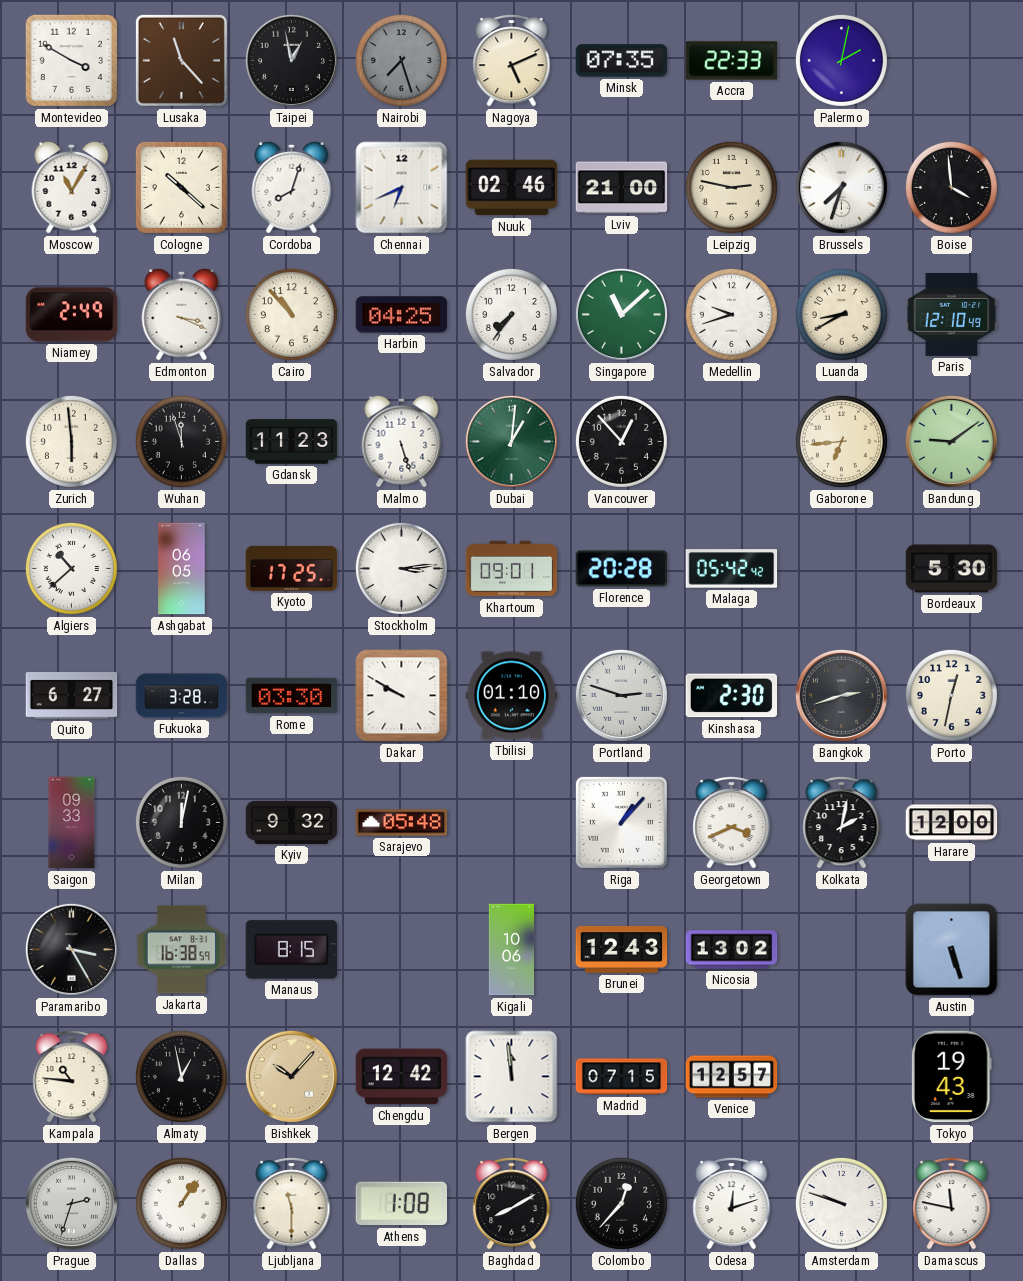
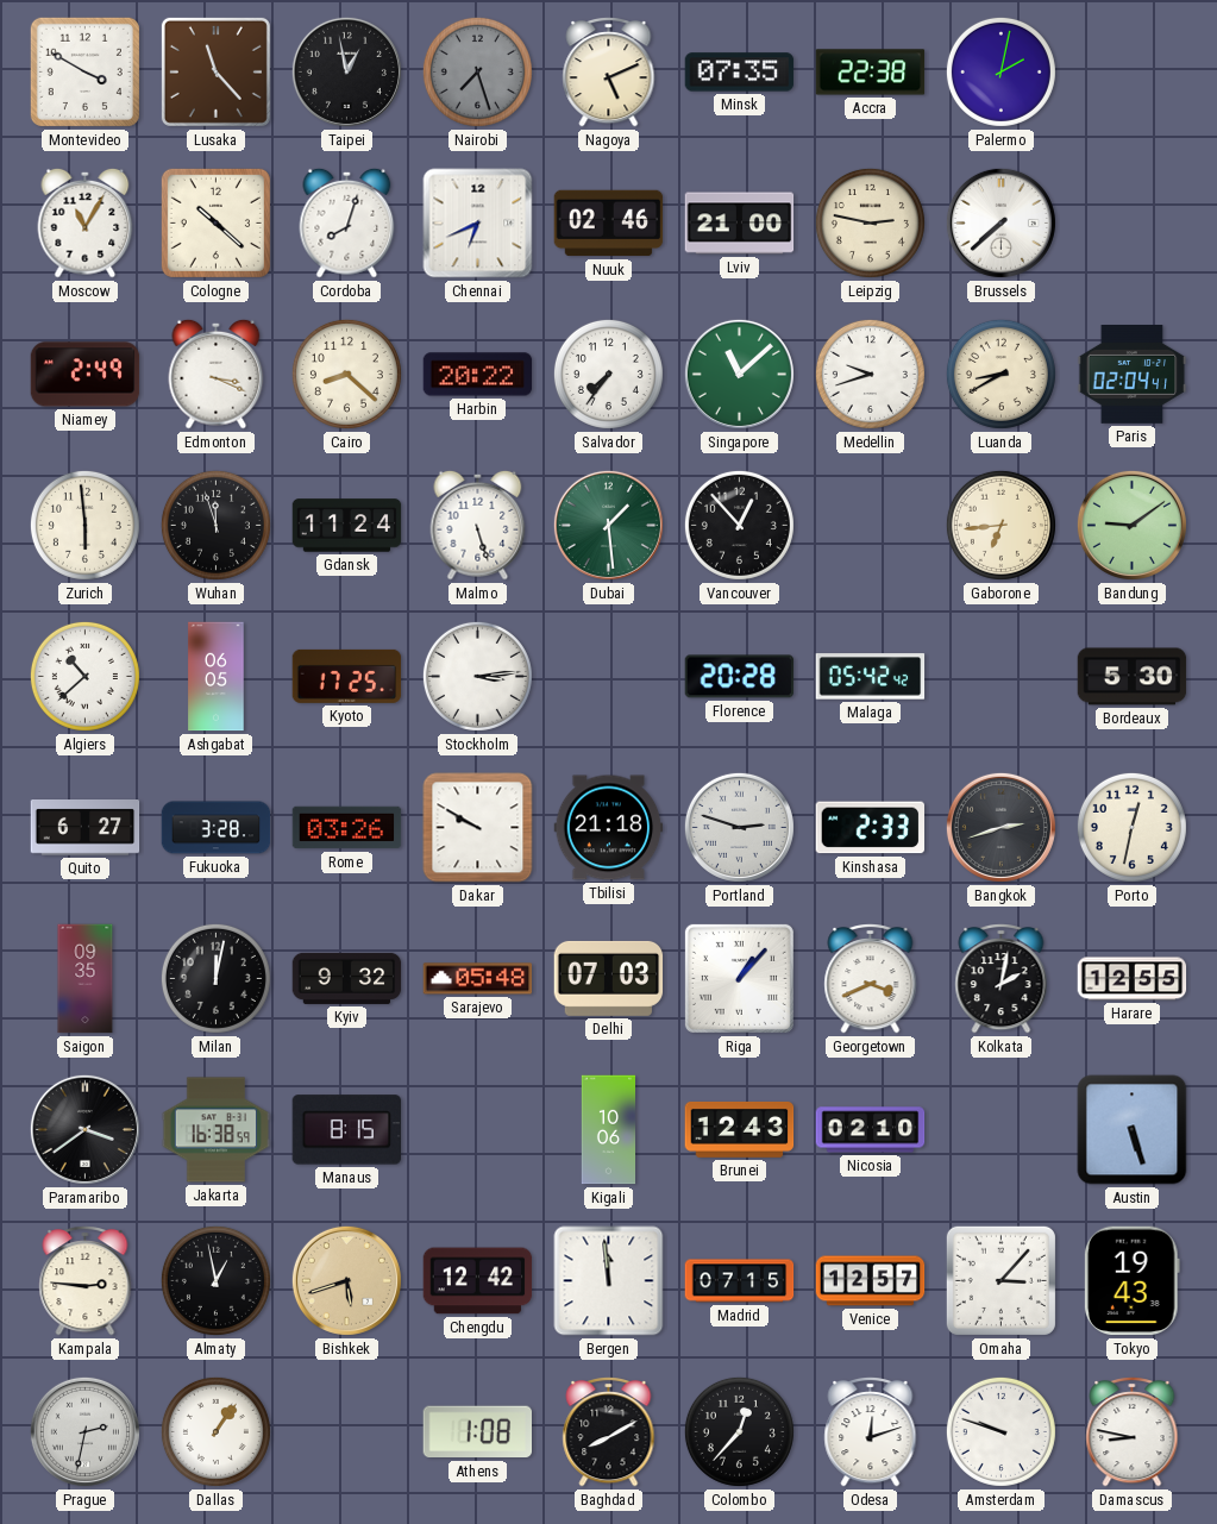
Accra: 22:33 -> 22:38
Brussels: 7:33 -> 7:38
Boise: 3:59 -> none
Cairo: 10:53 -> 8:22
Harbin: 04:25 -> 20:22
Paris: 12:10 -> 02:04
Gdansk: 11:23 -> 11:24
Dubai: 1:01 -> 1:29
Khartoum: 09:01 -> none
Rome: 03:30 -> 03:26
Tbilisi: 01:10 -> 21:18
Kinshasa: 2:30 -> 2:33
Saigon: 09:33 -> 09:35
Delhi: none -> 07:03
Harare: 12:00 -> 12:55
Paramaribo: 3:25 -> 3:39
Nicosia: 13:02 -> 02:10
Kampala: 10:46 -> 2:46
Bishkek: 10:07 -> 5:42
Omaha: none -> 3:07
Prague: 2:33 -> 2:32
Ljubljana: 11:30 -> none
Damascus: 11:47 -> 8:47
